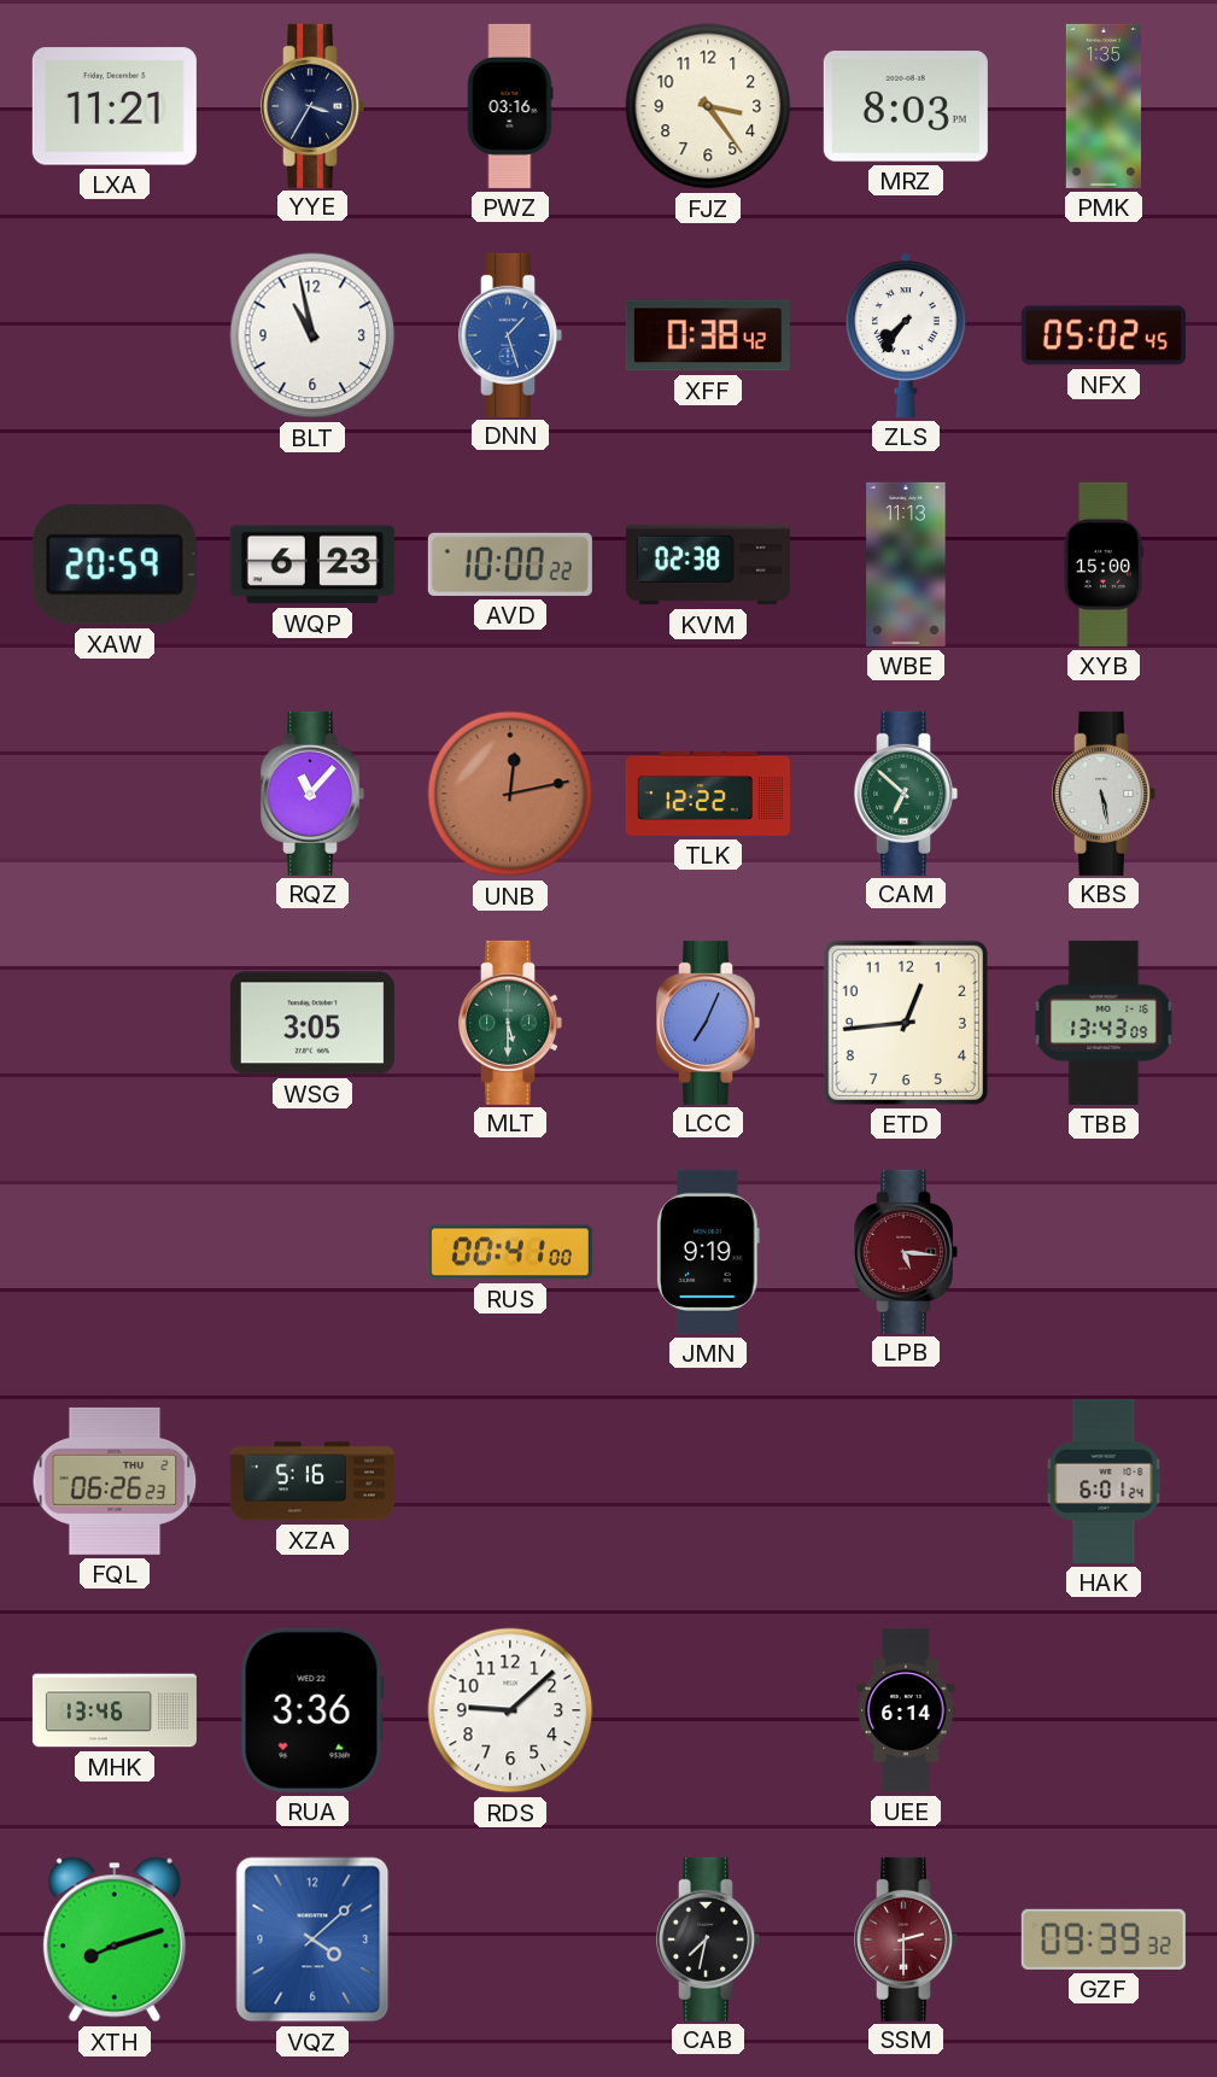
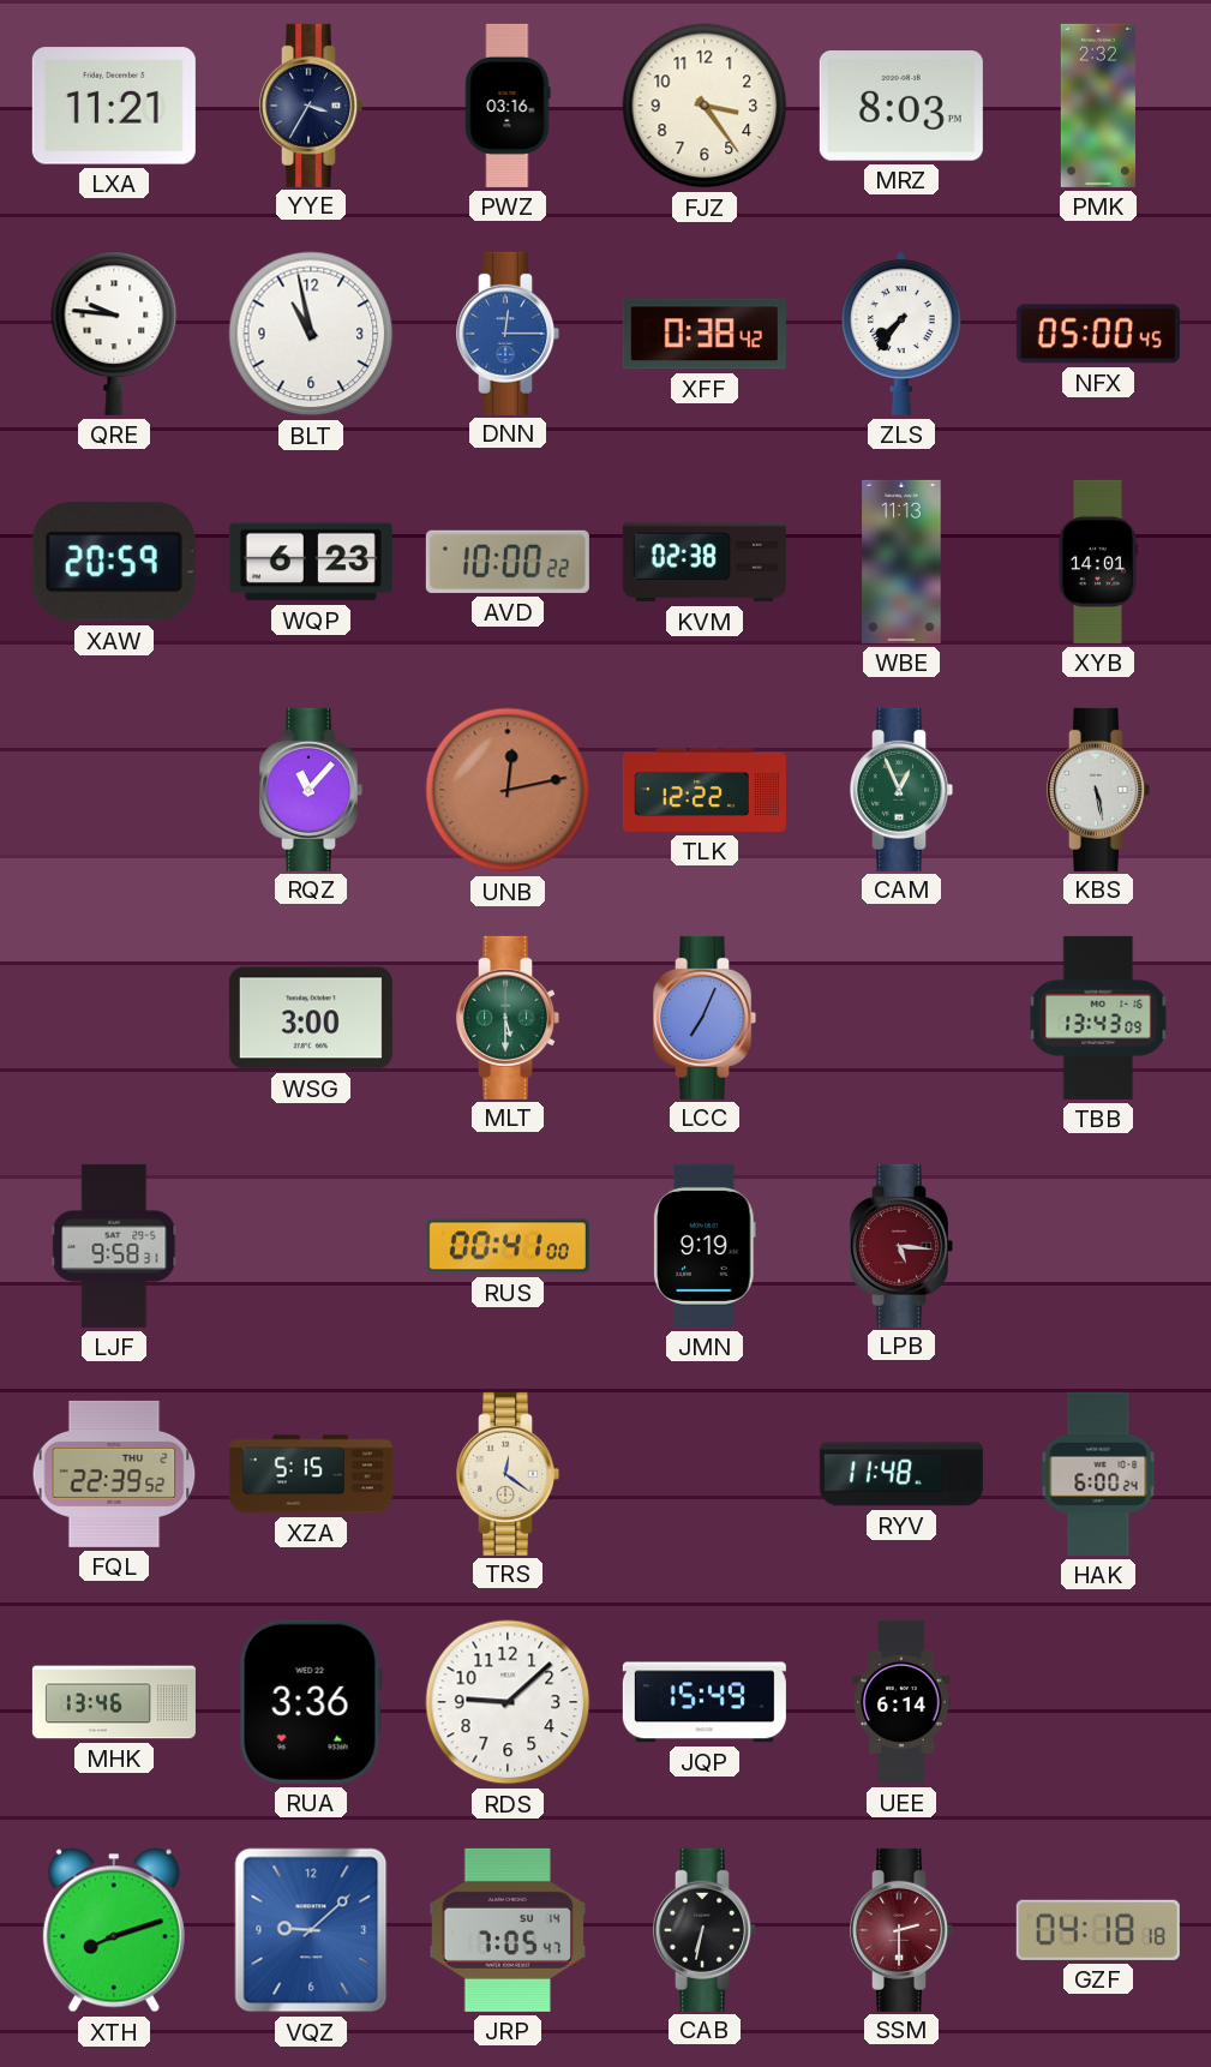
PMK: 1:35 -> 2:32
QRE: none -> 9:46
DNN: 1:27 -> 12:15
NFX: 05:02 -> 05:00
XYB: 15:00 -> 14:01
CAM: 6:52 -> 12:56
WSG: 3:05 -> 3:00
ETD: 12:44 -> none
LJF: none -> 9:58
FQL: 06:26 -> 22:39
XZA: 5:16 -> 5:15
TRS: none -> 12:21
RYV: none -> 11:48
HAK: 6:01 -> 6:00
JQP: none -> 15:49
VQZ: 4:08 -> 9:08
JRP: none -> 7:05
CAB: 7:32 -> 6:32
GZF: 09:39 -> 04:18
